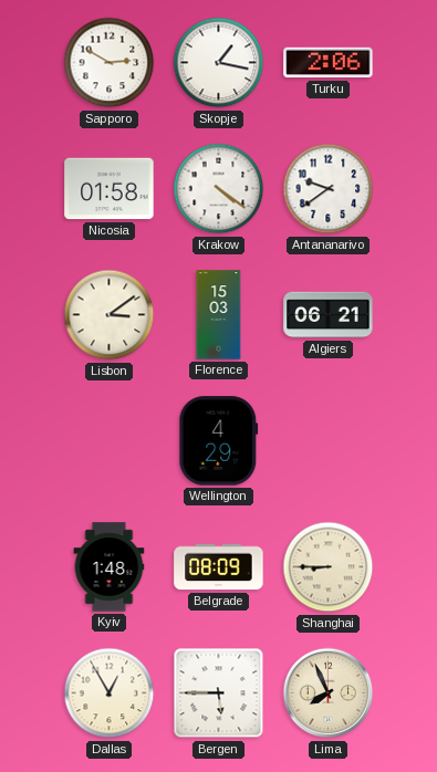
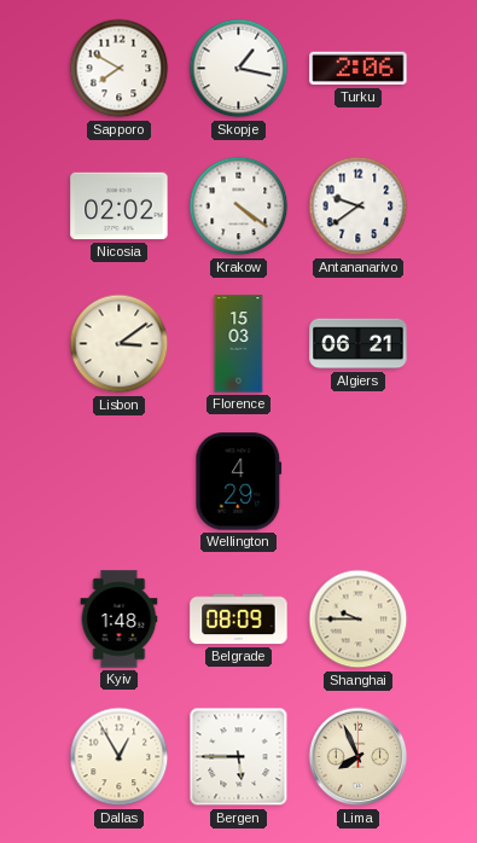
Sapporo: 2:50 -> 7:50
Nicosia: 01:58 -> 02:02
Shanghai: 8:45 -> 9:45
